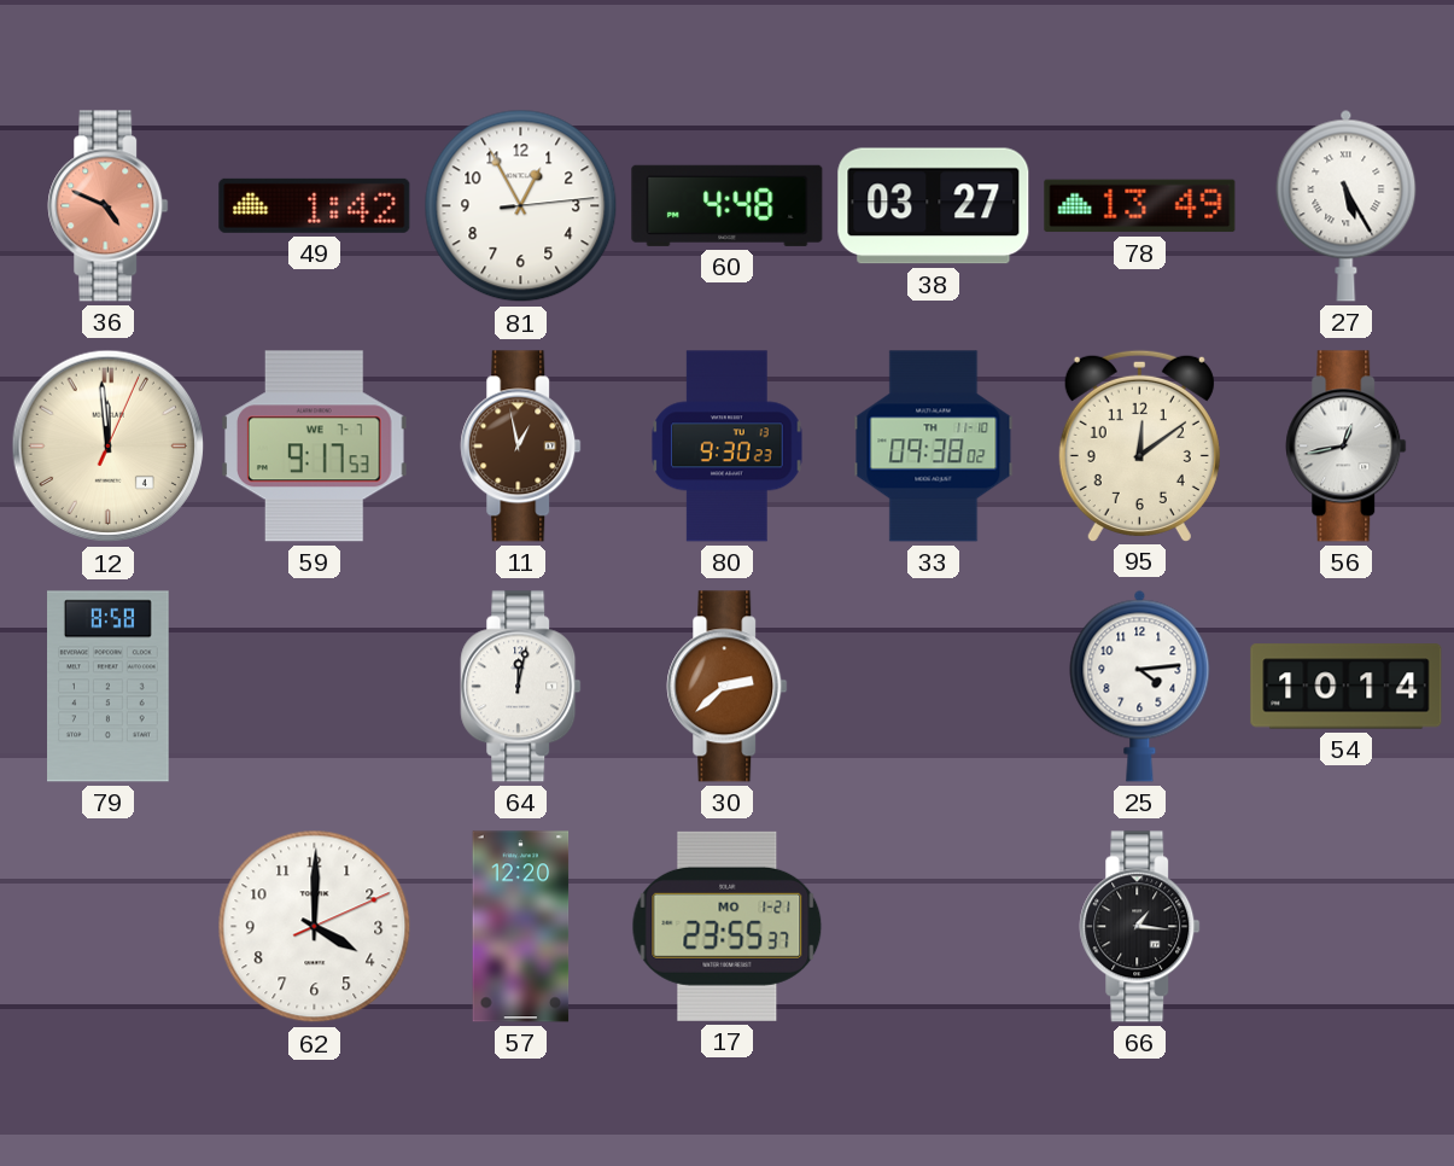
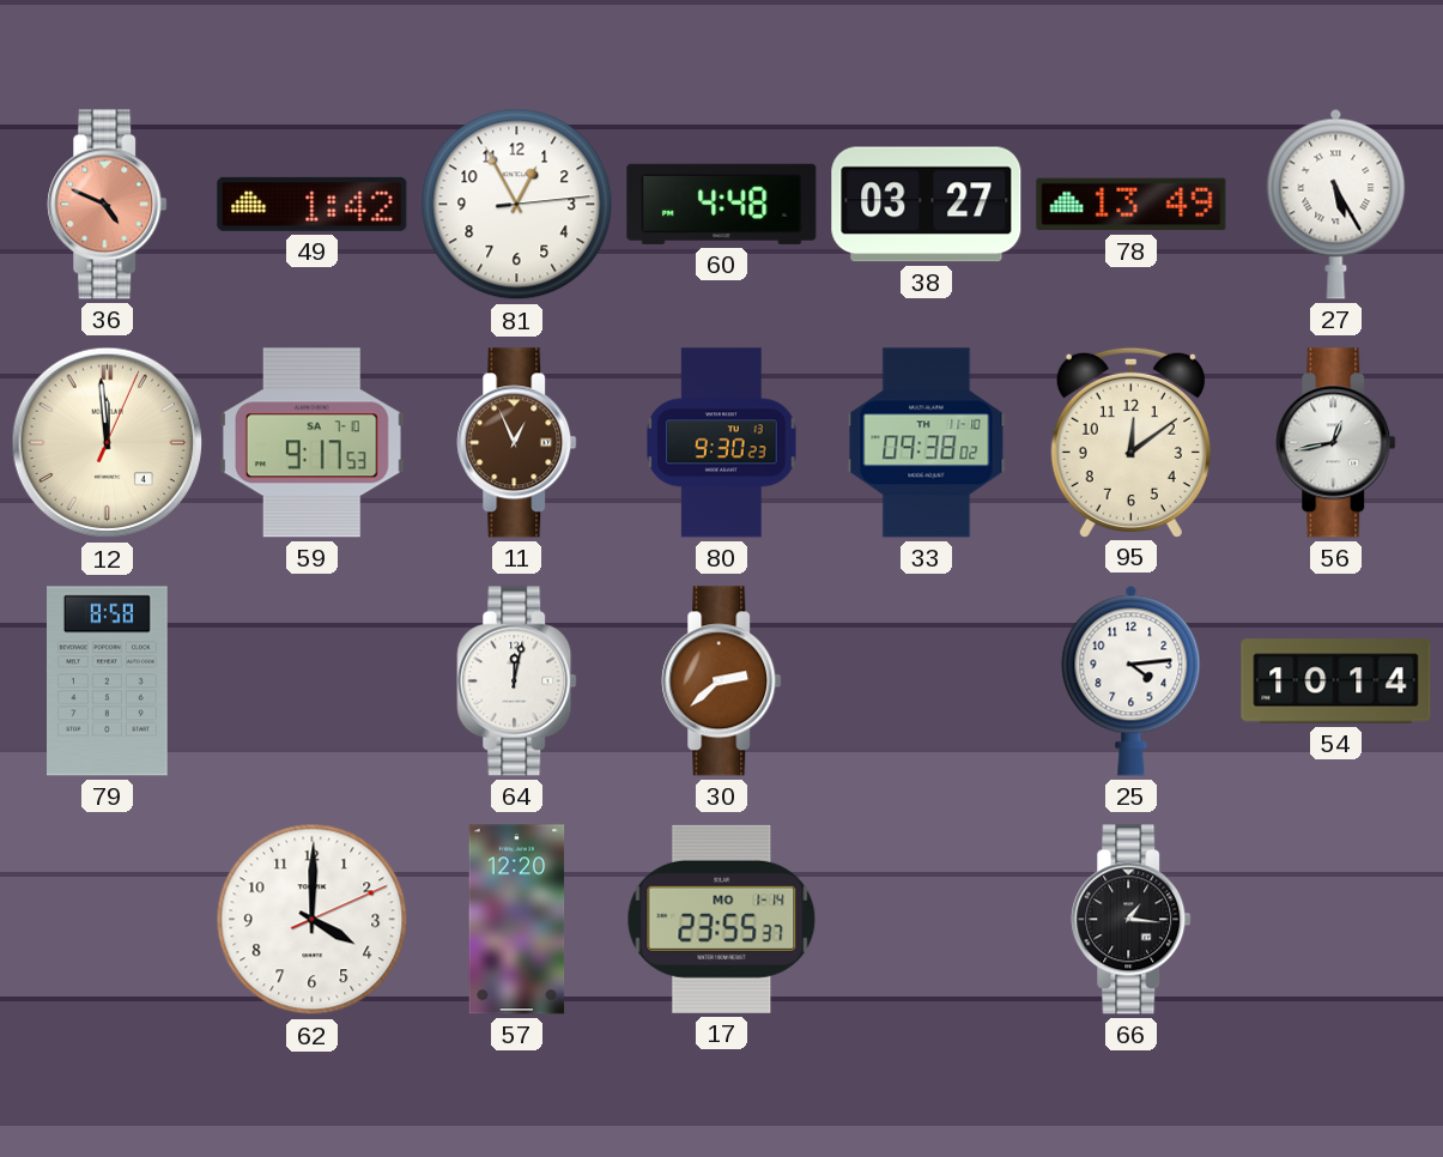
59 date: WE 7-7 -> SA 7-10
11: 12:58 -> 12:56
17 date: MO 1-21 -> MO 1-14
